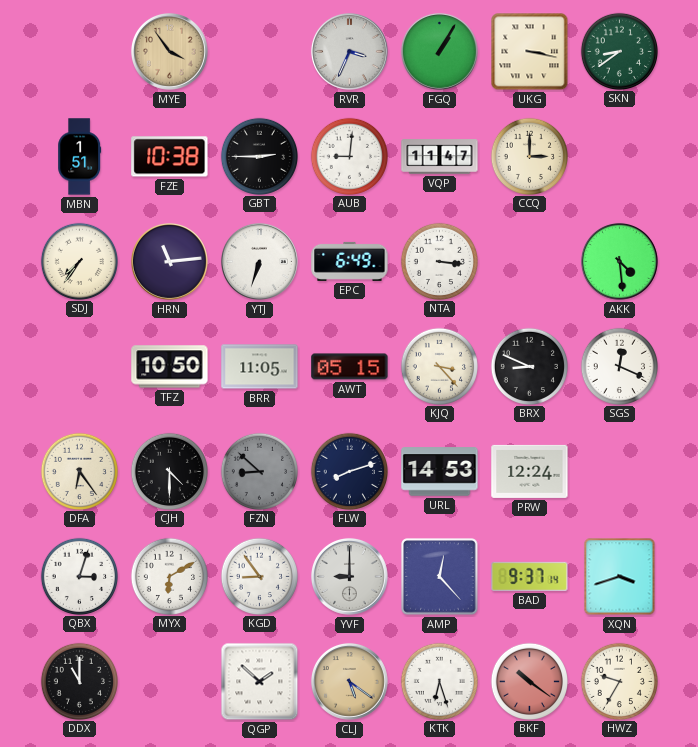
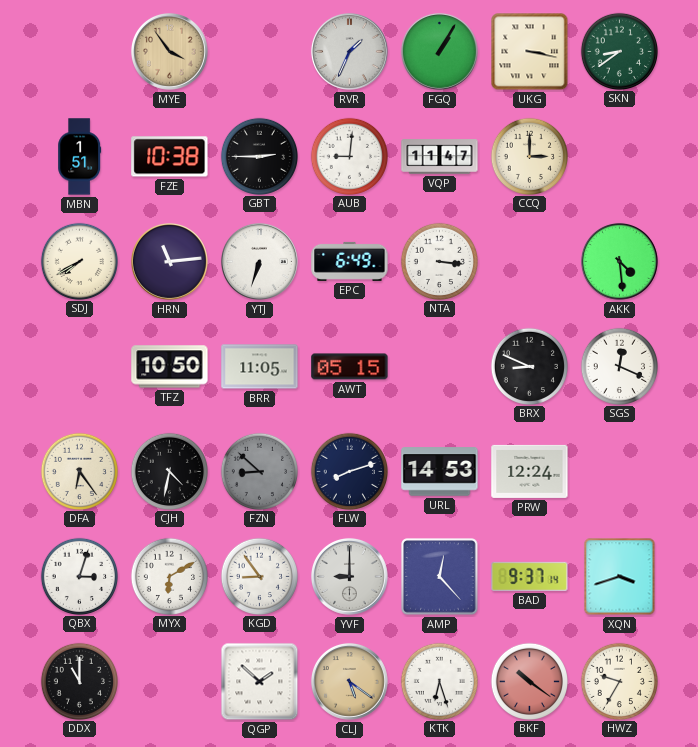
RVR: 3:34 -> 1:34
SDJ: 7:36 -> 7:40
KJQ: 3:23 -> none
CJH: 4:30 -> 4:32
